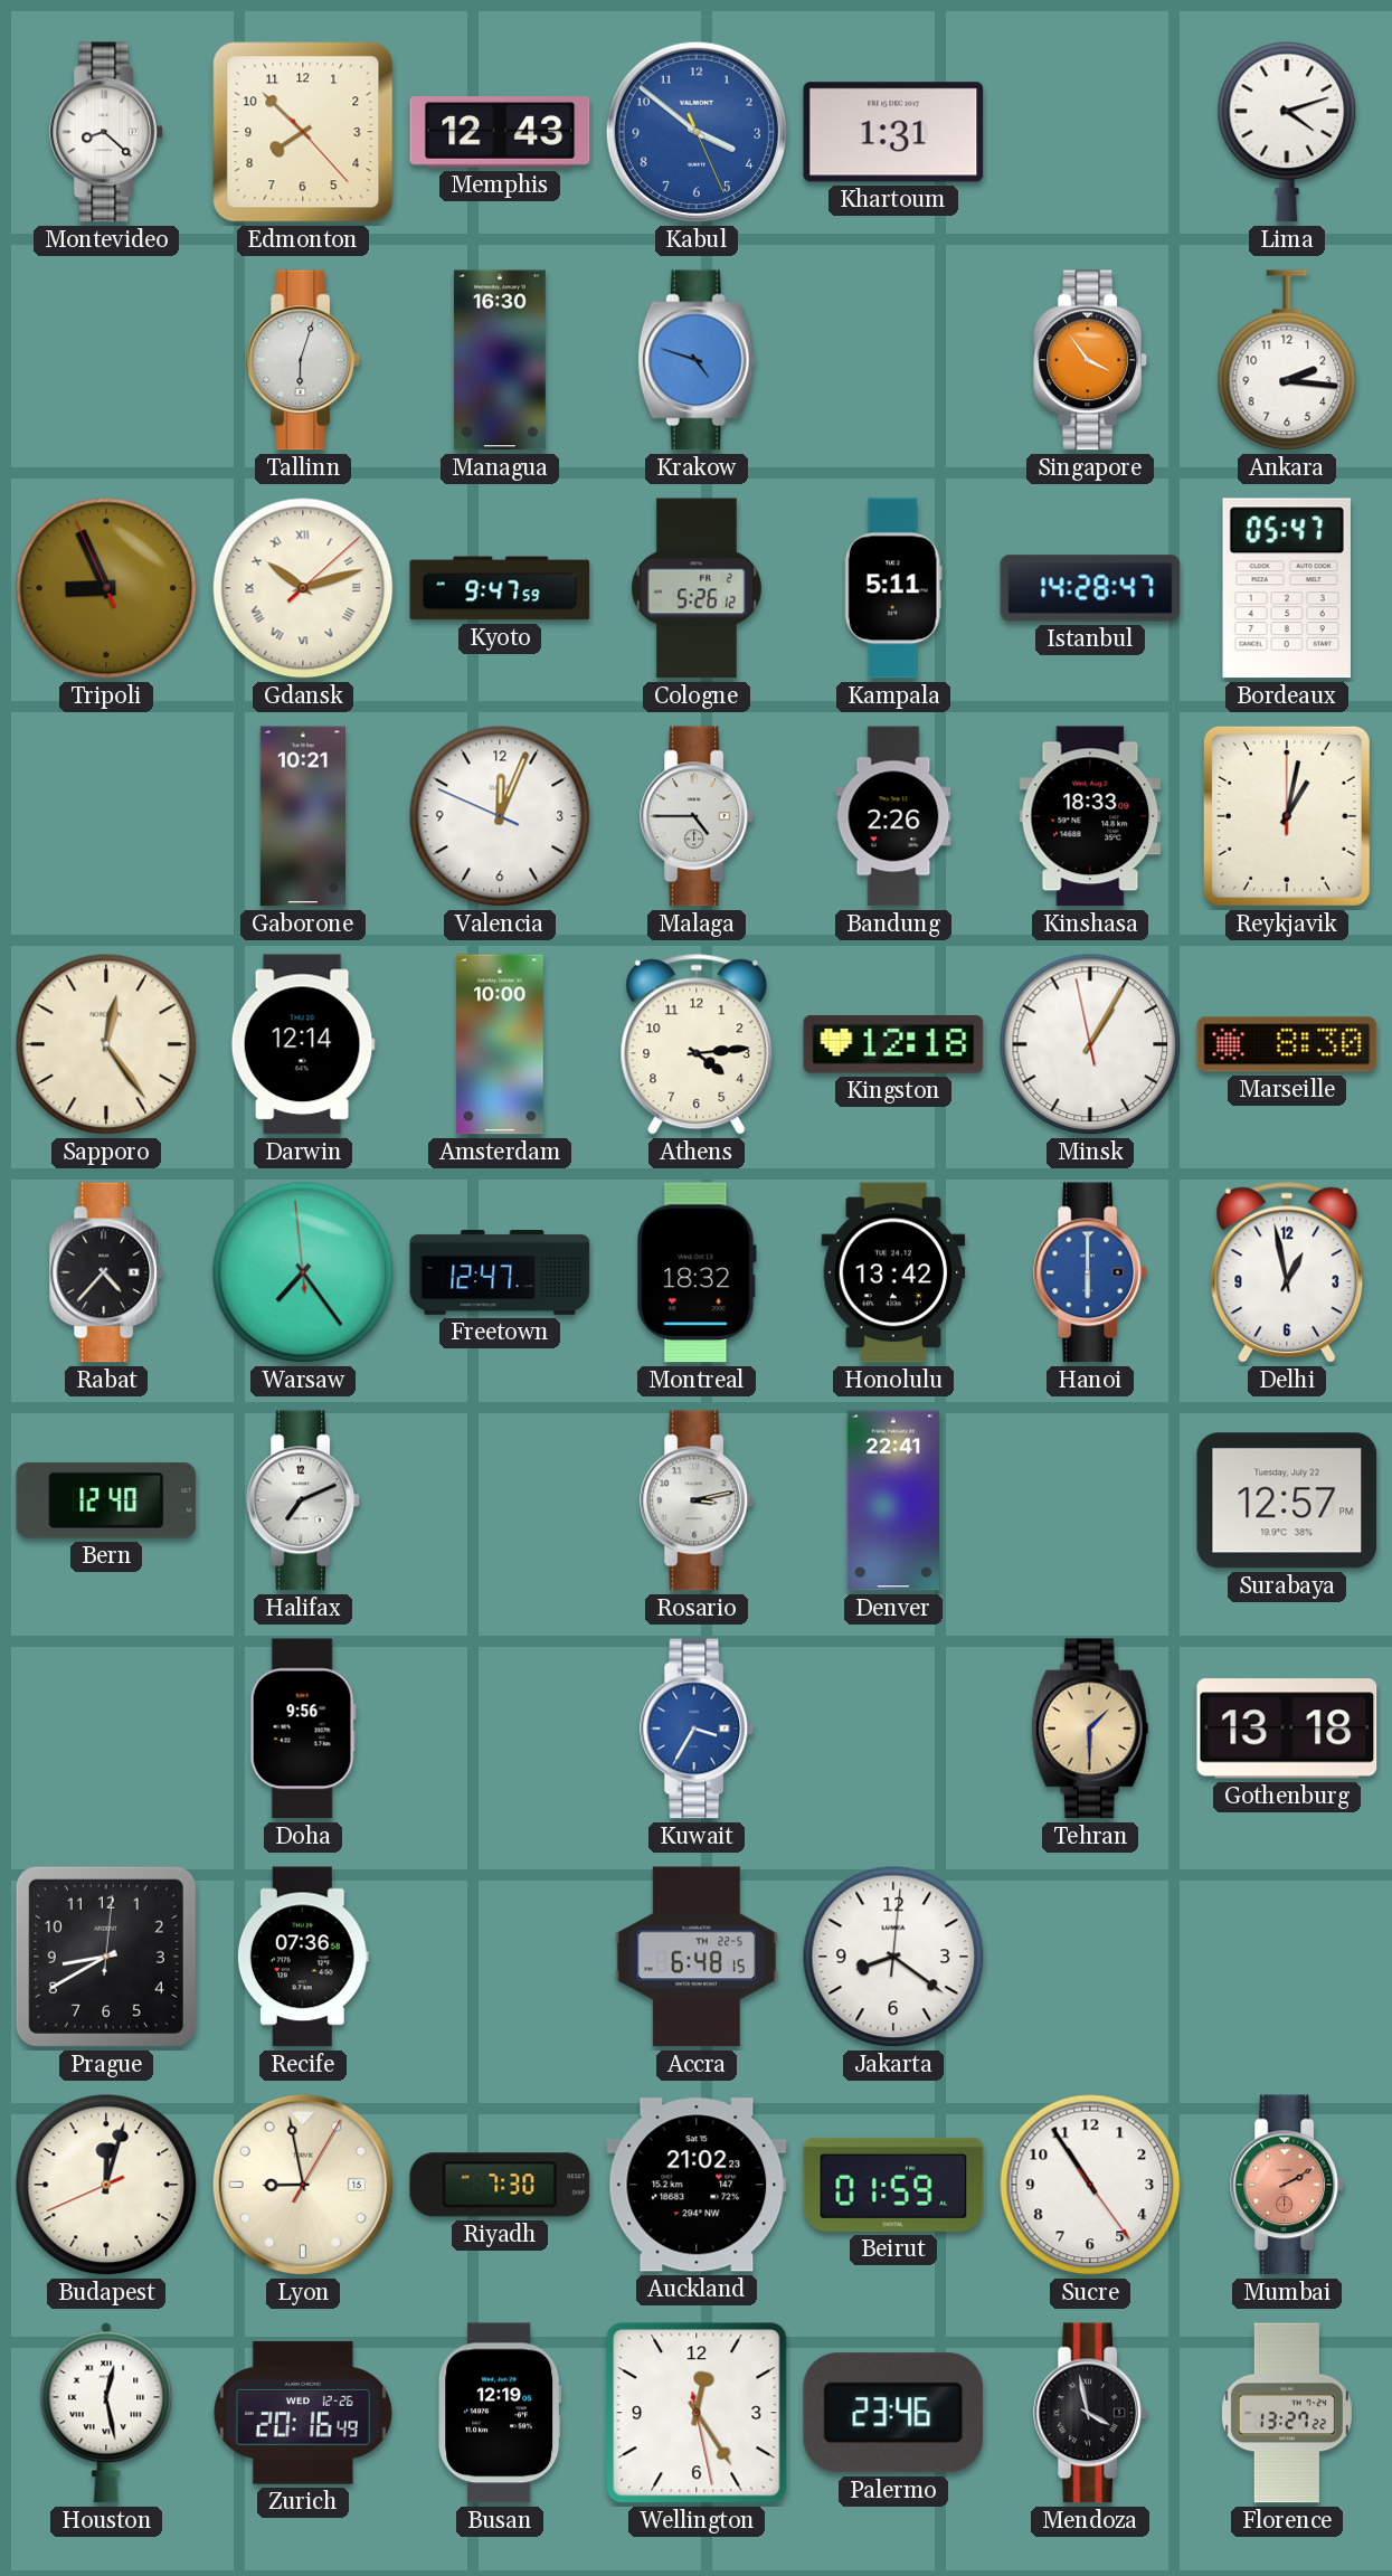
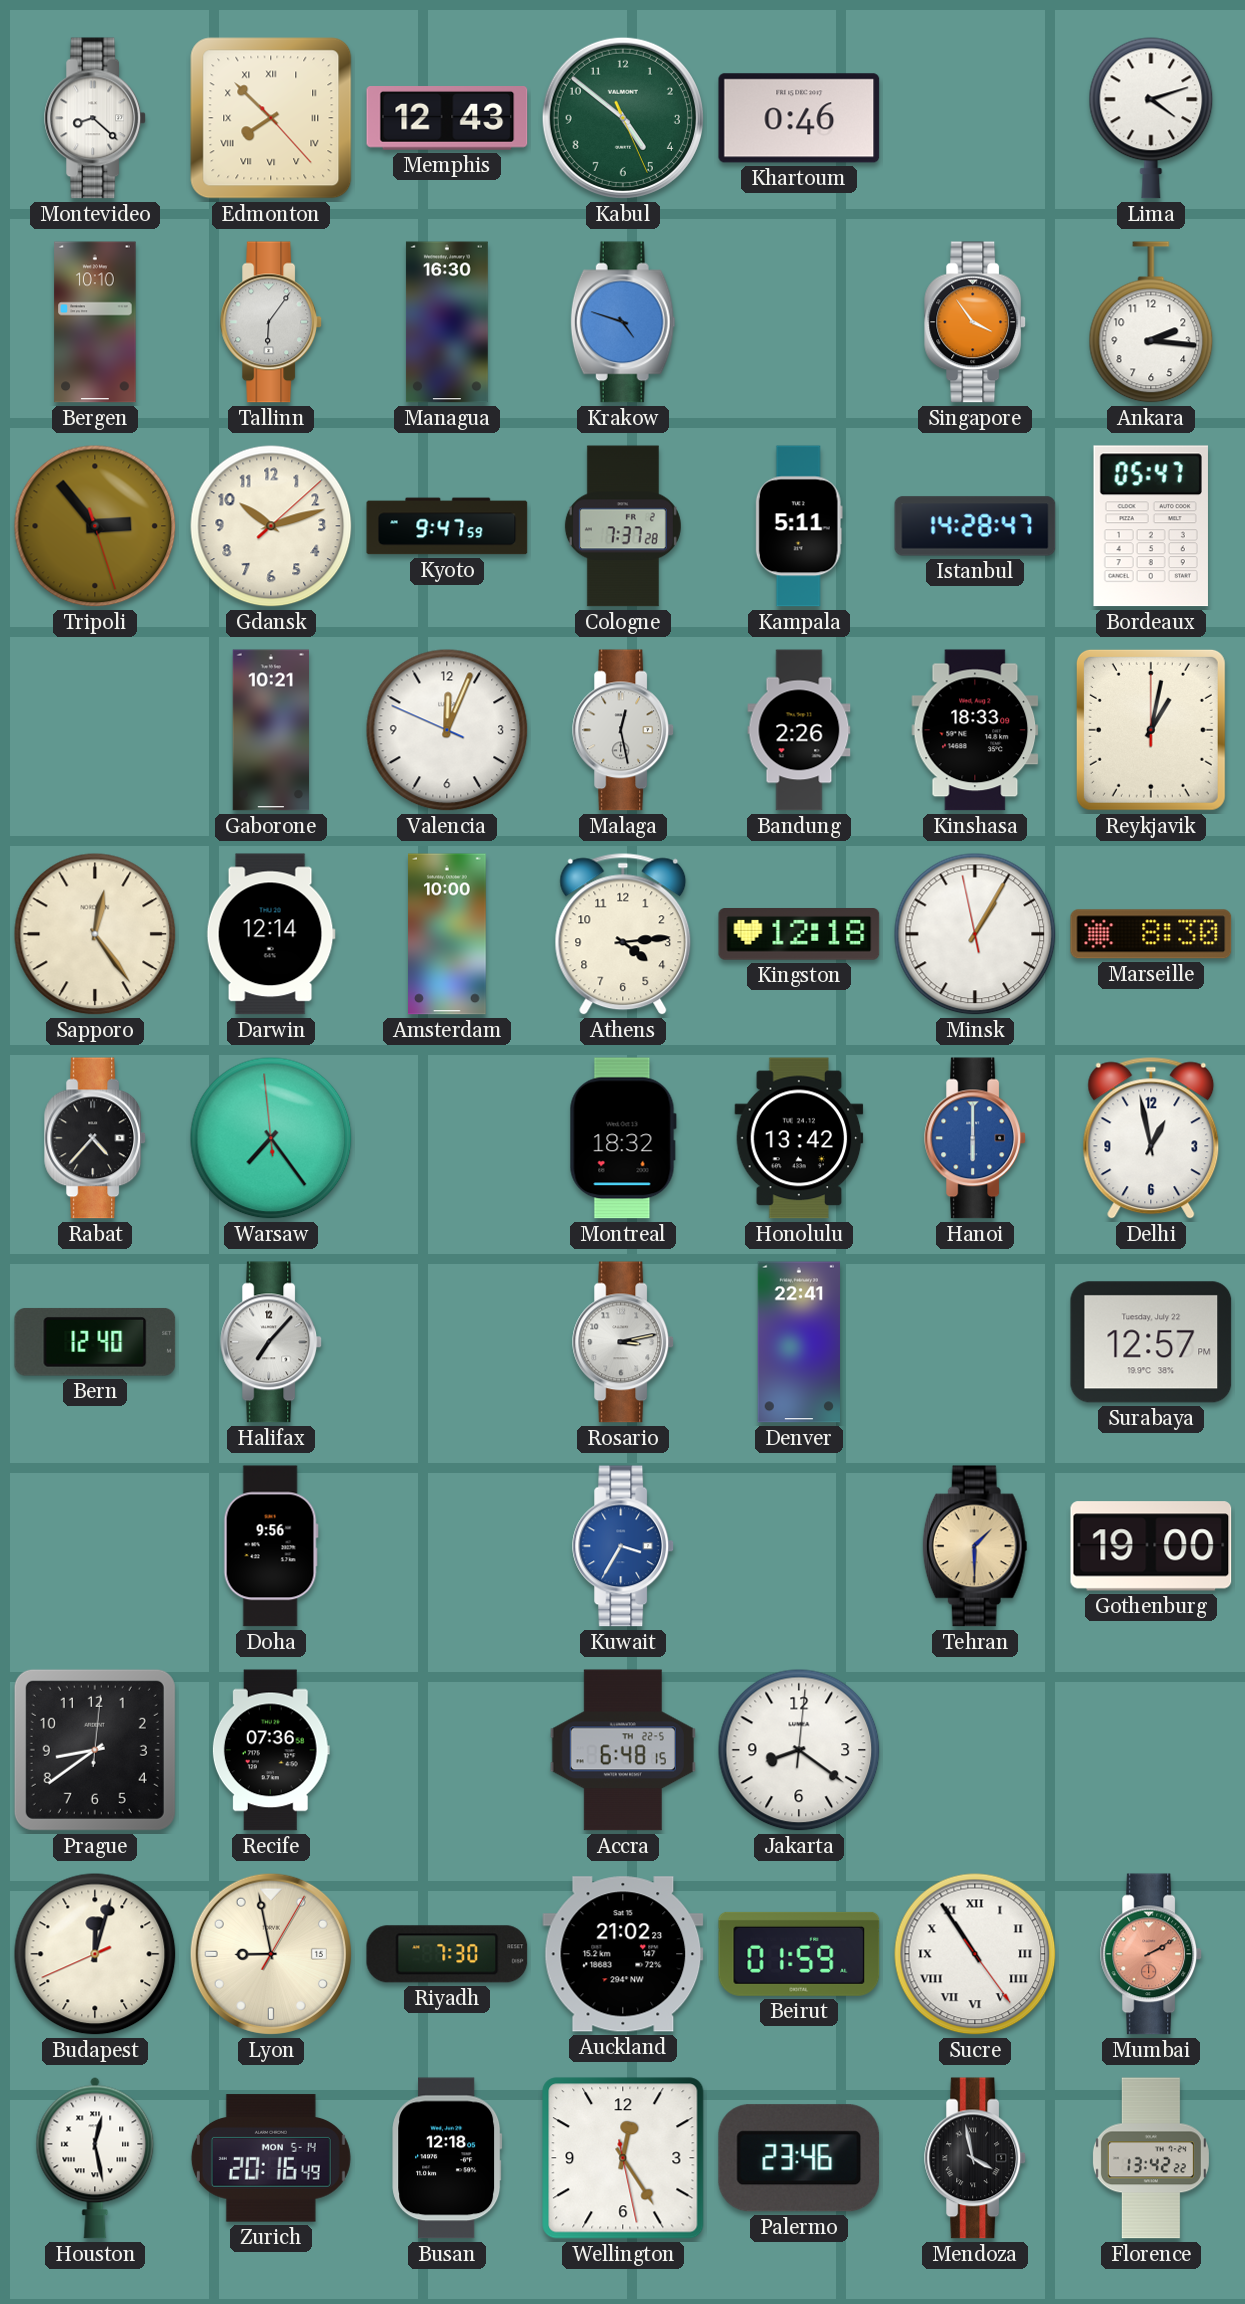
Edmonton numerals: Arabic -> Roman
Kabul: 3:51 -> 4:51
Kabul dial: blue -> green
Khartoum: 1:31 -> 0:46
Bergen: none -> 10:10
Tallinn: 6:03 -> 6:06
Tripoli: 8:55 -> 2:53
Gdansk numerals: Roman -> Arabic
Cologne: 5:26 -> 7:37
Malaga: 4:45 -> 12:28
Freetown: 12:47 -> none
Halifax: 7:11 -> 7:07
Gothenburg: 13:18 -> 19:00
Prague: 8:40 -> 8:39
Sucre numerals: Arabic -> Roman
Zurich date: WED 12-26 -> MON 5-14
Busan: 12:19 -> 12:18
Florence: 13:27 -> 13:42
